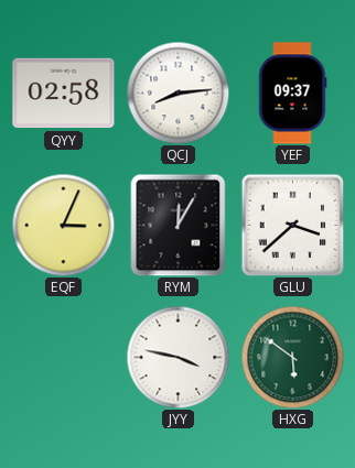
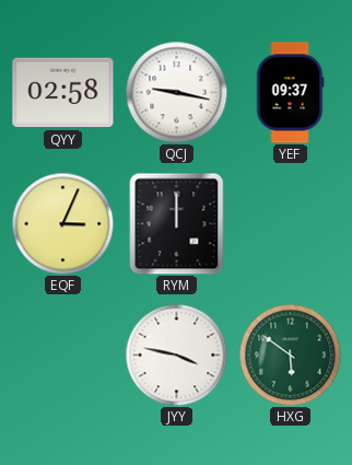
QCJ: 8:14 -> 9:17
RYM: 12:05 -> 12:00
GLU: 3:38 -> none
